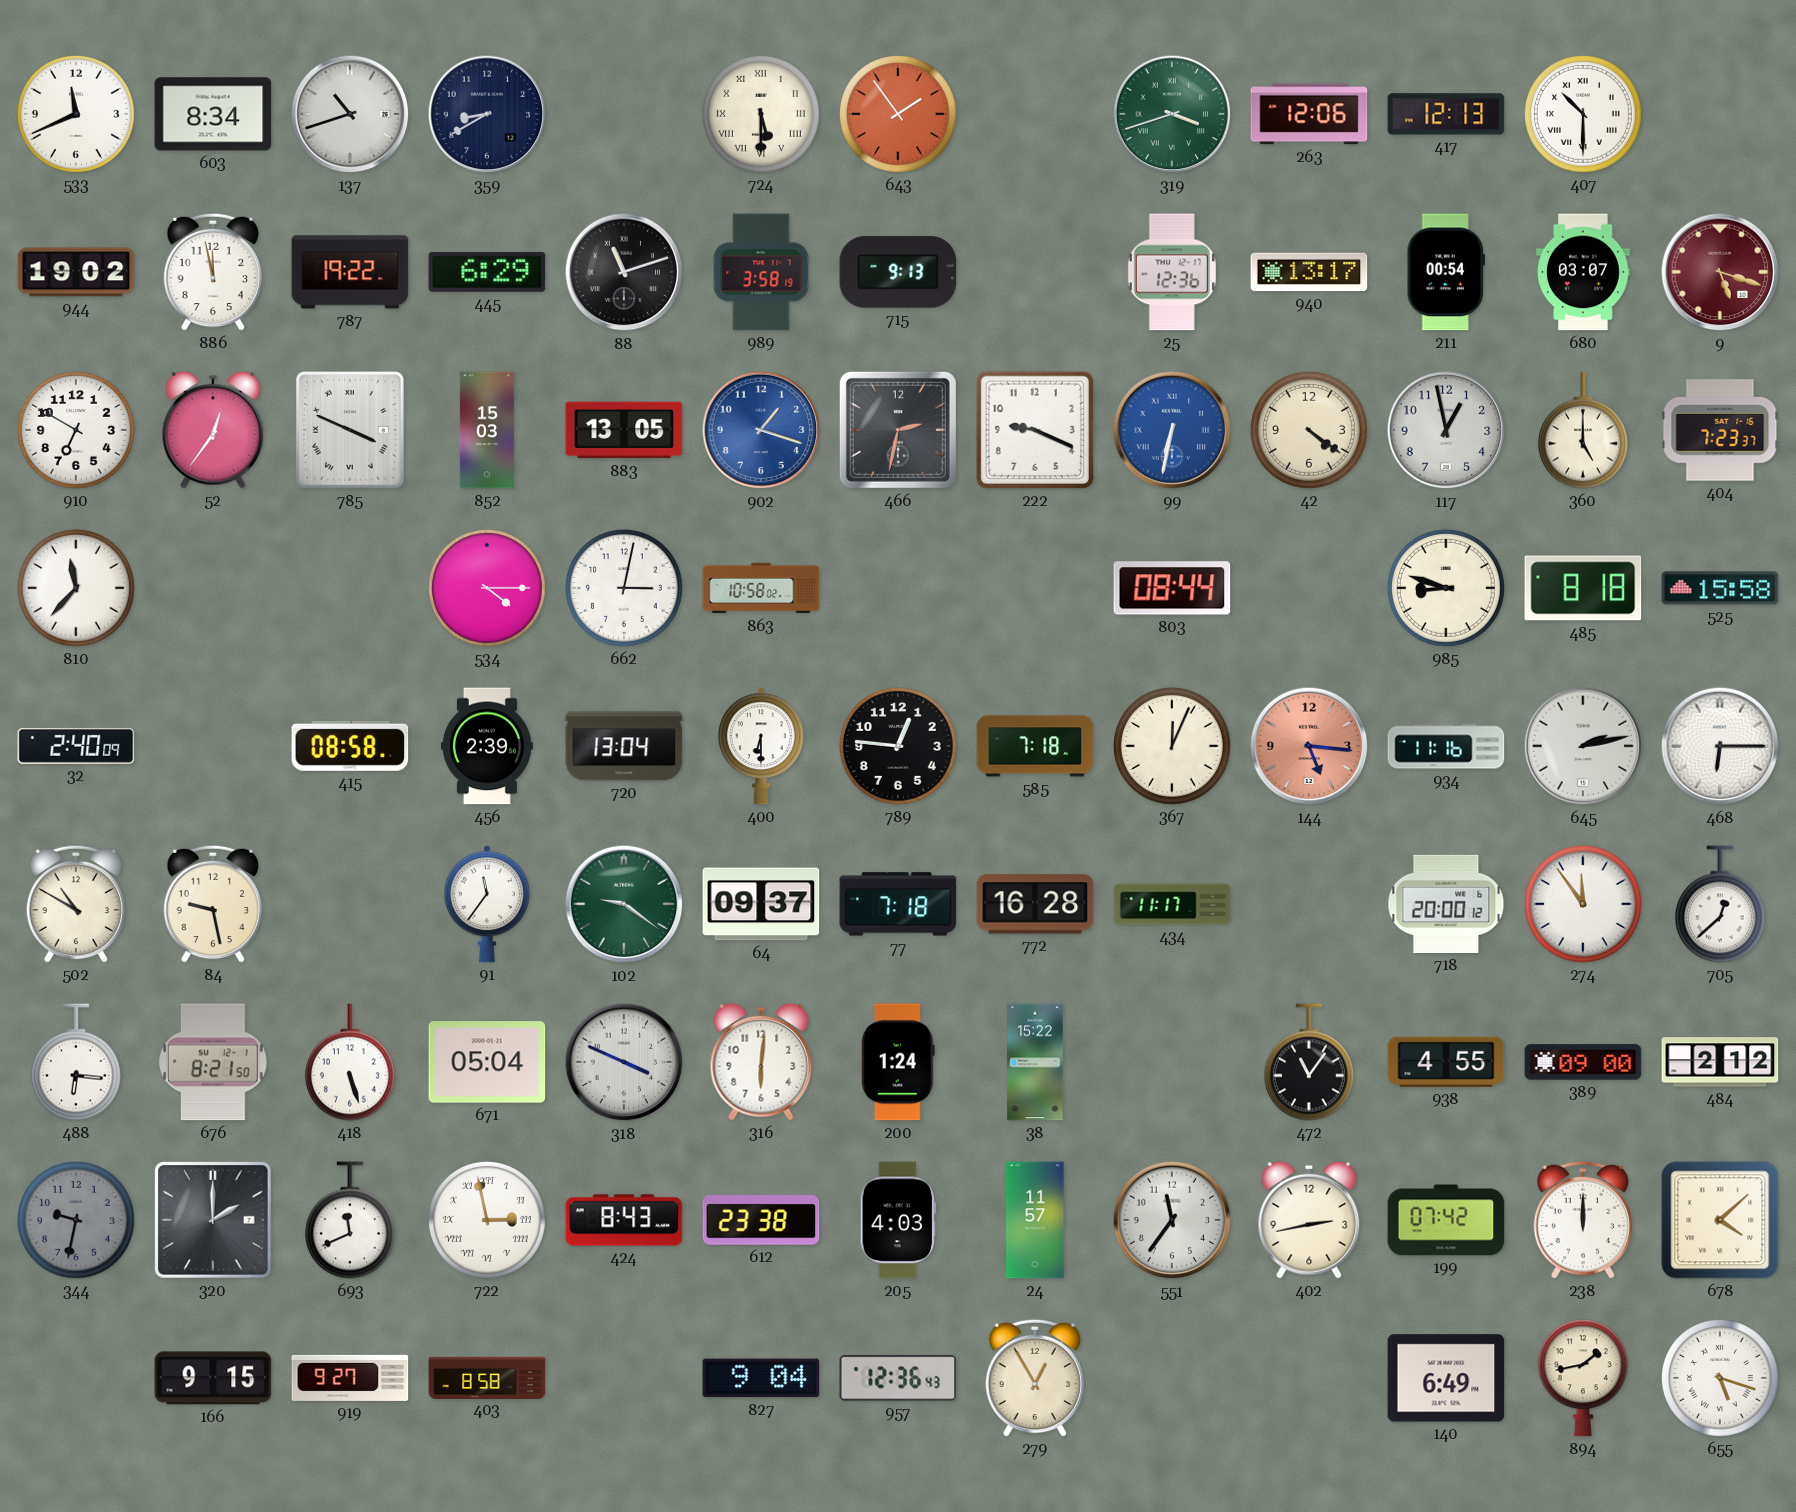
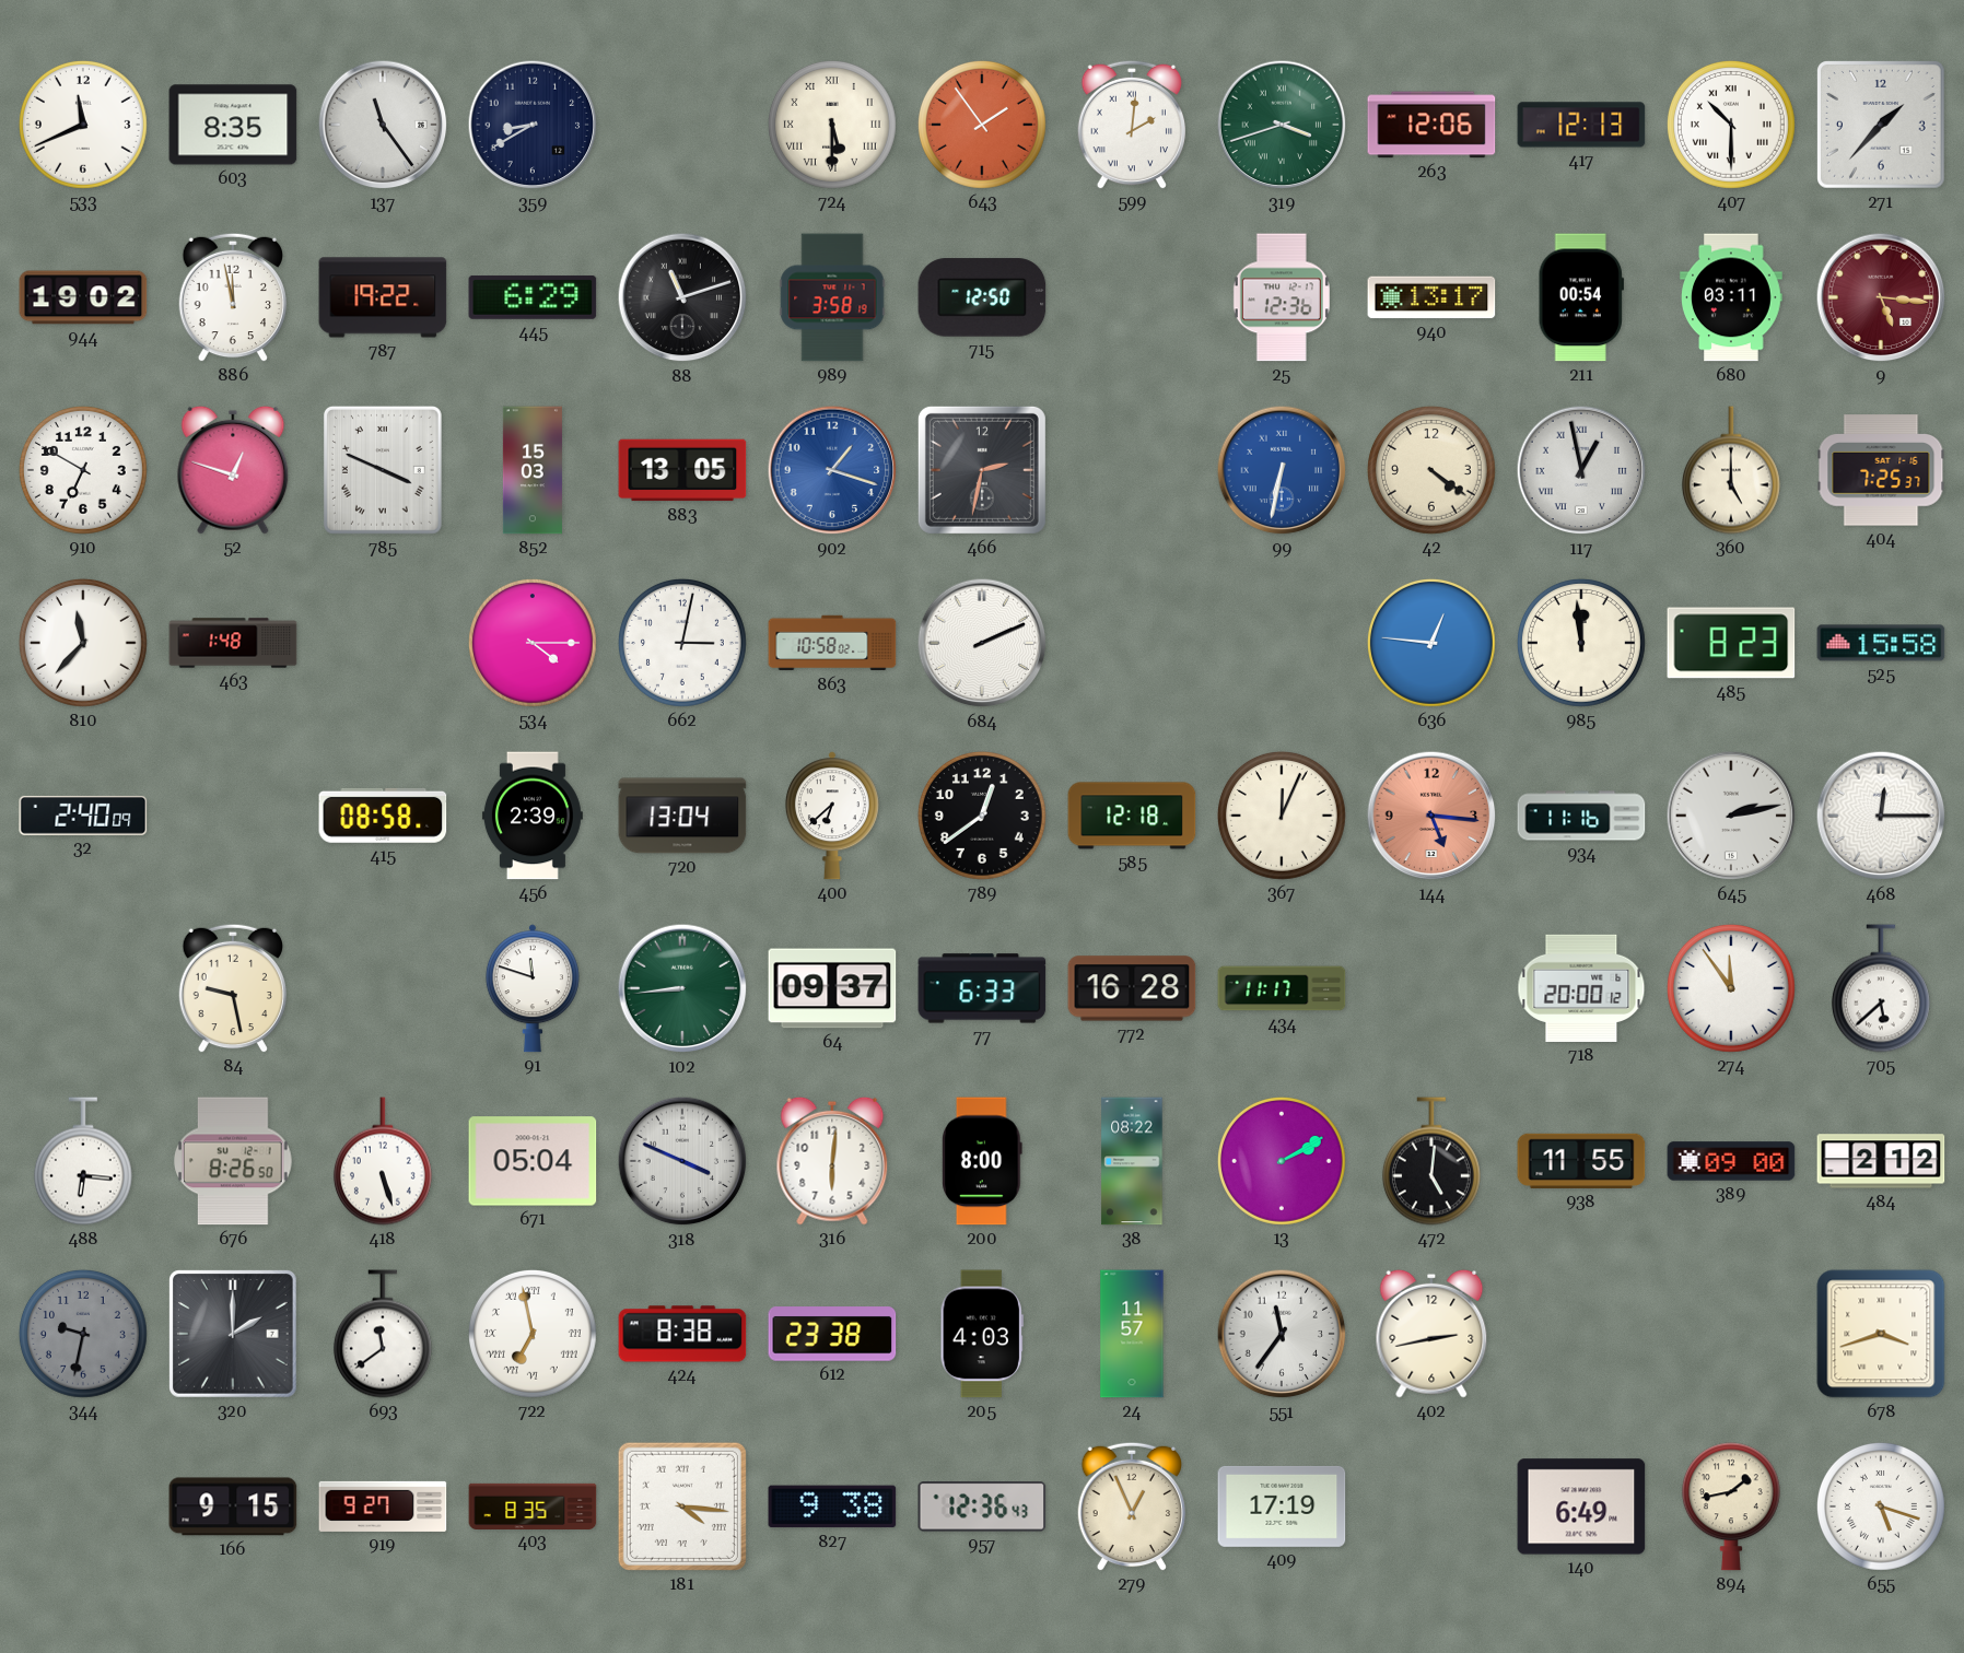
603: 8:34 -> 8:35
137: 10:42 -> 11:24
599: none -> 2:01
271: none -> 1:37
715: 9:13 -> 12:50
680: 03:07 -> 03:11
9: 5:18 -> 5:16
52: 12:36 -> 12:48
222: 9:19 -> none
117 numerals: Arabic -> Roman
404: 7:23 -> 7:25
463: none -> 1:48
684: none -> 2:11
803: 08:44 -> none
636: none -> 12:46
985: 8:48 -> 11:59
485: 8:18 -> 8:23
400: 6:30 -> 6:38
789: 12:46 -> 12:39
585: 7:18 -> 12:18
468: 6:15 -> 12:15
502: 10:50 -> none
91: 11:36 -> 11:48
102: 9:21 -> 8:44
77: 7:18 -> 6:33
705: 12:38 -> 5:38
676: 8:21 -> 8:26
200: 1:24 -> 8:00
38: 15:22 -> 08:22
13: none -> 2:10
472: 11:06 -> 5:01
938: 4:55 -> 11:55
693: 11:41 -> 11:39
722: 2:58 -> 6:58
424: 8:43 -> 8:38
199: 07:42 -> none
238: 12:00 -> none
678: 4:08 -> 3:42
403: 8:58 -> 8:35
181: none -> 4:16
827: 9:04 -> 9:38
279: 12:55 -> 12:56
409: none -> 17:19
